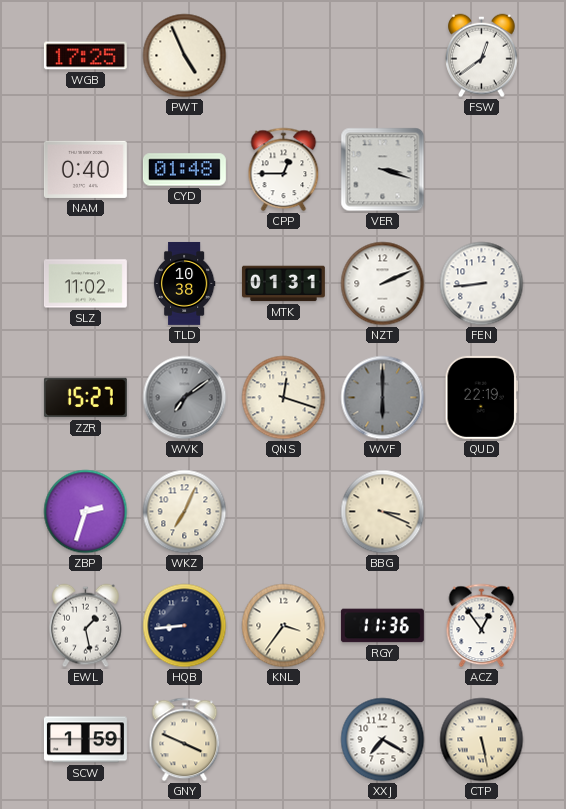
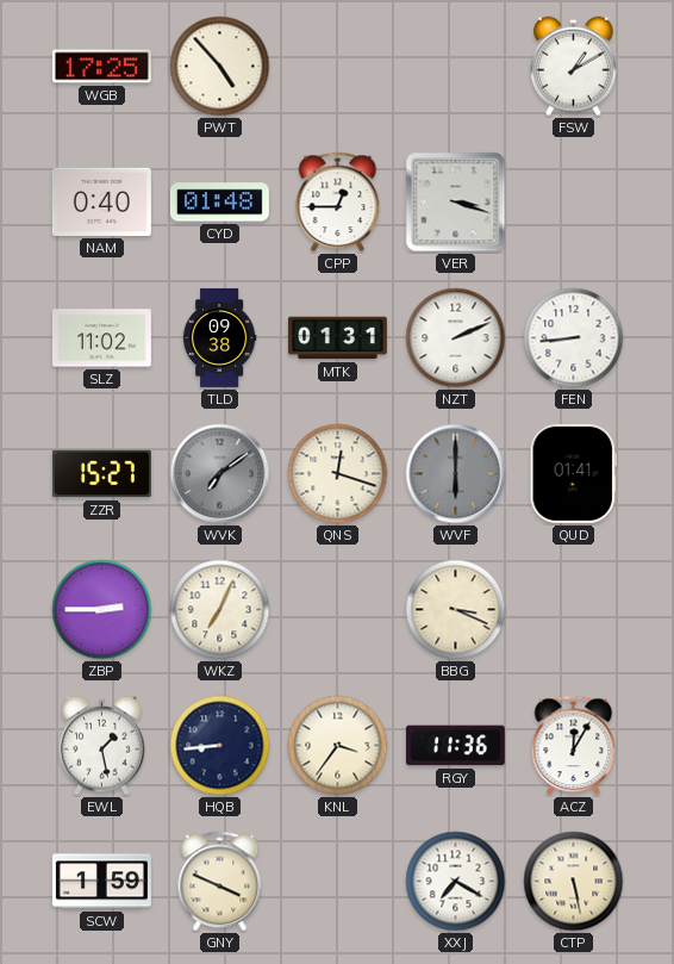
PWT: 4:56 -> 4:53
FSW: 12:39 -> 1:10
TLD: 10:38 -> 09:38
QUD: 22:19 -> 01:41
ZBP: 2:33 -> 2:45
ACZ: 12:54 -> 12:05
